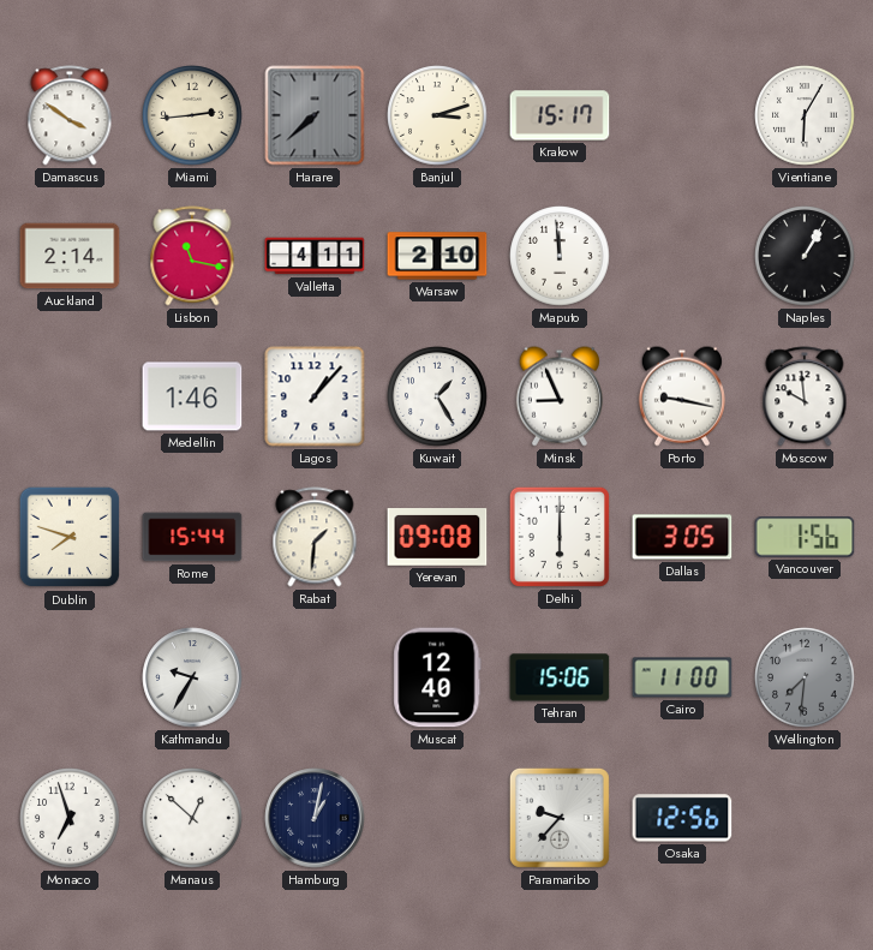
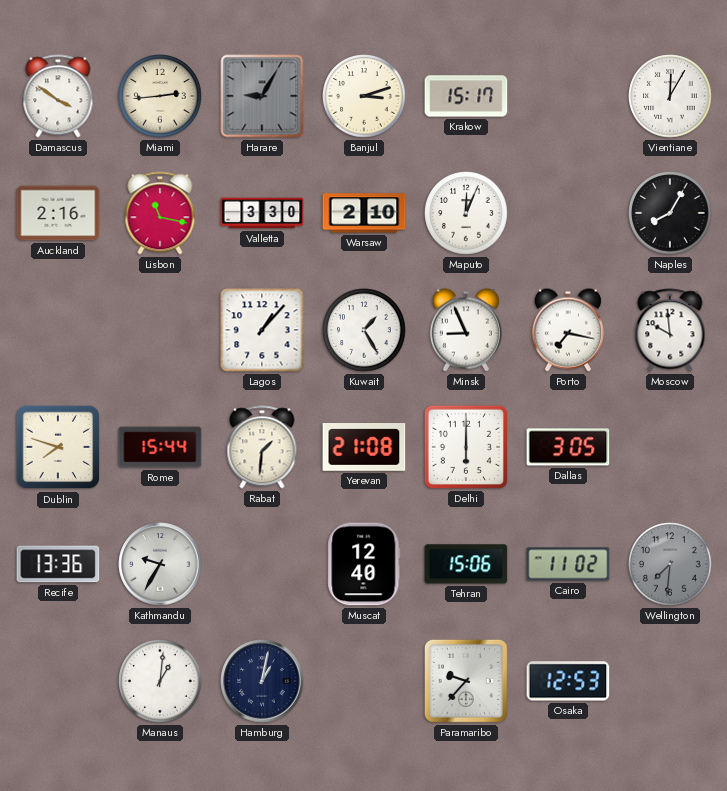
Harare: 7:38 -> 9:05
Vientiane: 6:05 -> 12:05
Auckland: 2:14 -> 2:16
Valletta: 4:11 -> 3:30
Maputo: 11:59 -> 12:04
Naples: 1:05 -> 8:05
Medellin: 1:46 -> none
Porto: 9:17 -> 7:17
Yerevan: 09:08 -> 21:08
Vancouver: 1:56 -> none
Recife: none -> 13:36
Cairo: 11:00 -> 11:02
Monaco: 6:57 -> none
Manaus: 12:52 -> 1:01
Osaka: 12:56 -> 12:53
